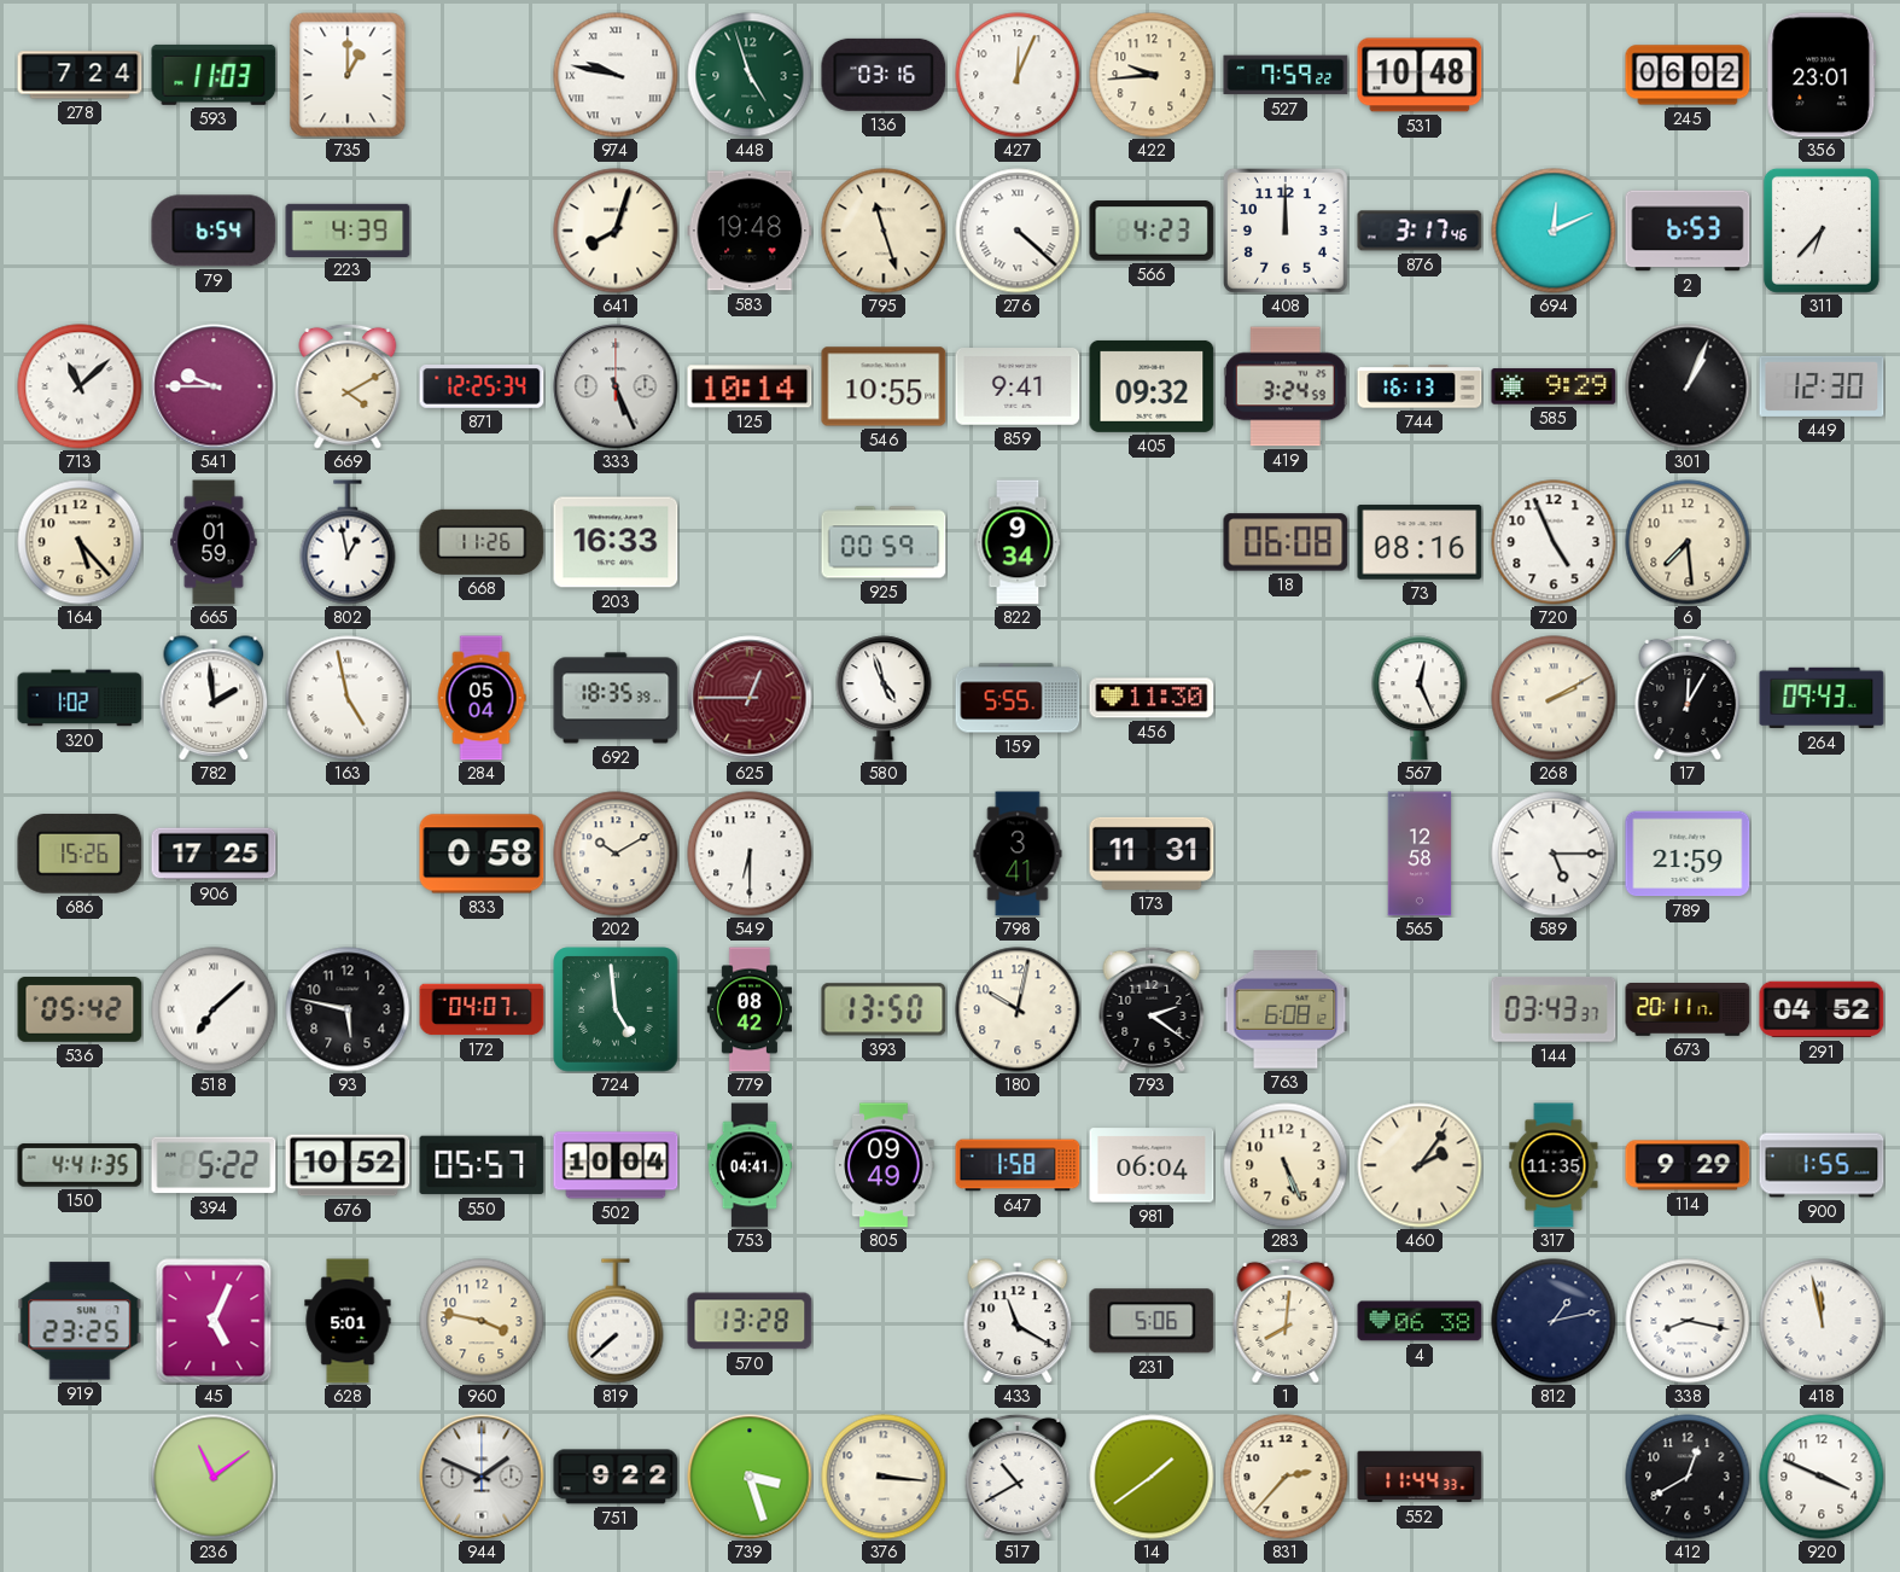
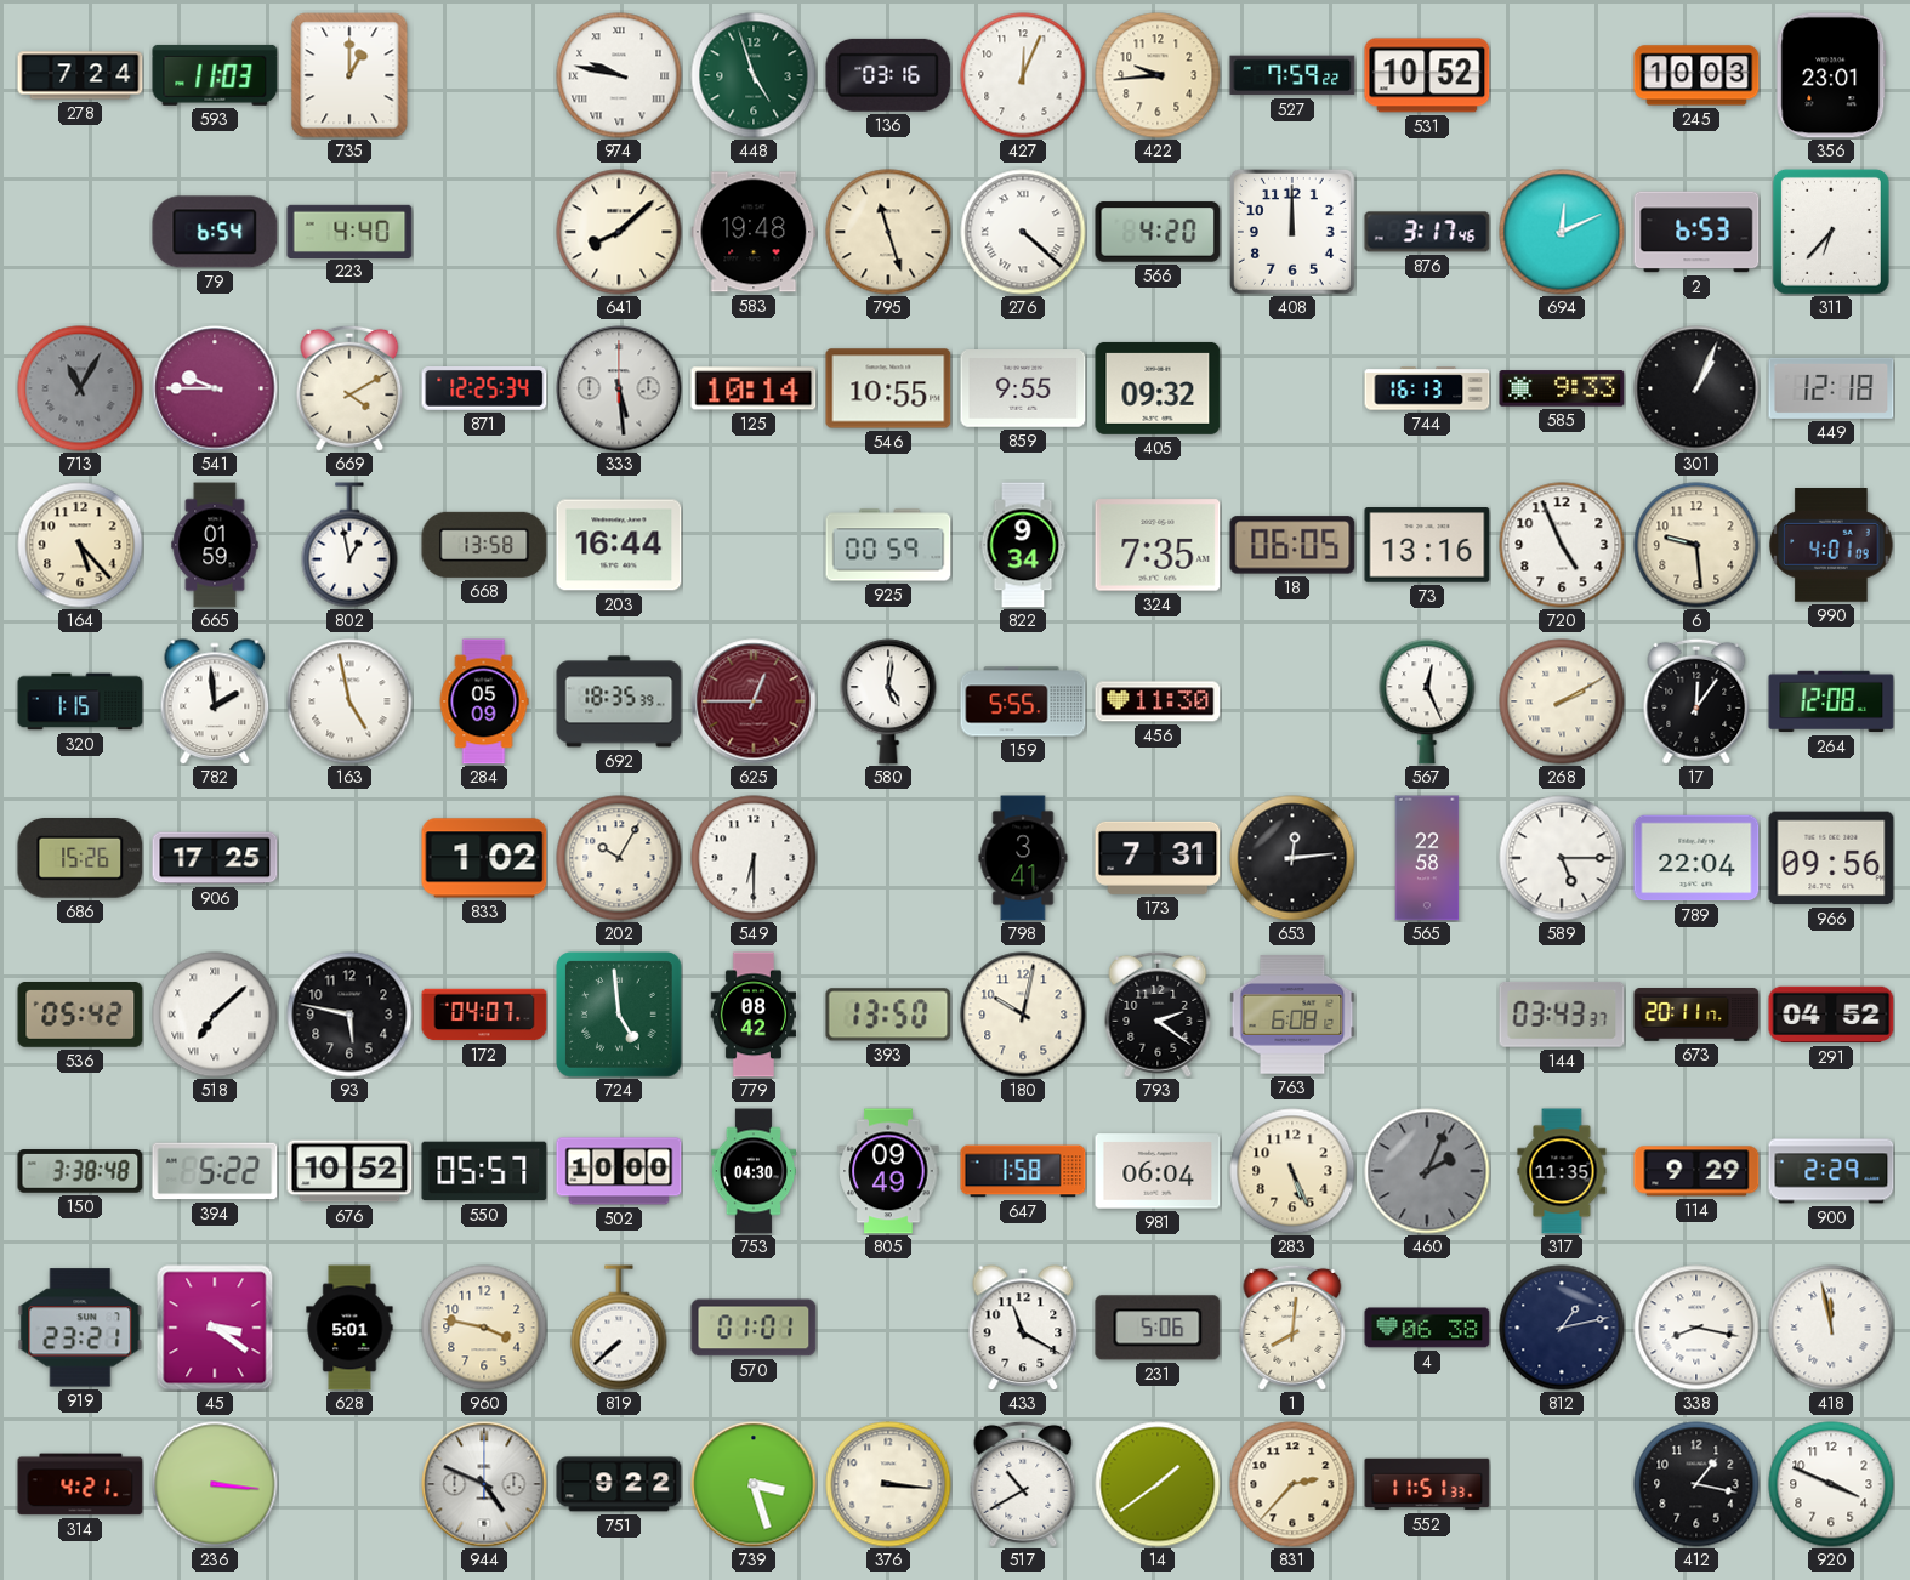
531: 10:48 -> 10:52
245: 06:02 -> 10:03
223: 4:39 -> 4:40
641: 8:03 -> 8:08
566: 4:23 -> 4:20
713: 11:08 -> 11:05
713 dial: white -> grey
333: 5:26 -> 5:29
859: 9:41 -> 9:55
419: 3:24 -> none
585: 9:29 -> 9:33
449: 12:30 -> 12:18
668: 11:26 -> 13:58
203: 16:33 -> 16:44
324: none -> 7:35
18: 06:08 -> 06:05
73: 08:16 -> 13:16
6: 7:29 -> 9:29
990: none -> 4:01
320: 1:02 -> 1:15
284: 05:04 -> 05:09
580: 4:57 -> 5:01
17: 12:05 -> 12:06
264: 09:43 -> 12:08
833: 0:58 -> 1:02
202: 10:10 -> 10:05
173: 11:31 -> 7:31
653: none -> 12:14
565: 12:58 -> 22:58
789: 21:59 -> 22:04
966: none -> 09:56
150: 4:41 -> 3:38
502: 10:04 -> 10:00
753: 04:41 -> 04:30
460: 2:06 -> 2:04
460 dial: cream -> grey
900: 1:55 -> 2:29
919: 23:25 -> 23:21
45: 5:04 -> 3:21
570: 13:28 -> 01:01
314: none -> 4:21
236: 11:09 -> 3:16
944: 1:49 -> 4:49
552: 11:44 -> 11:51
412: 12:40 -> 1:17
